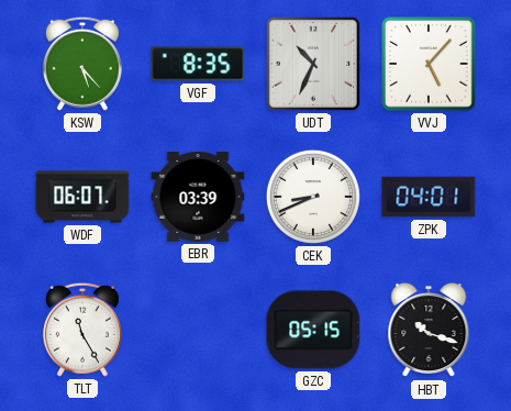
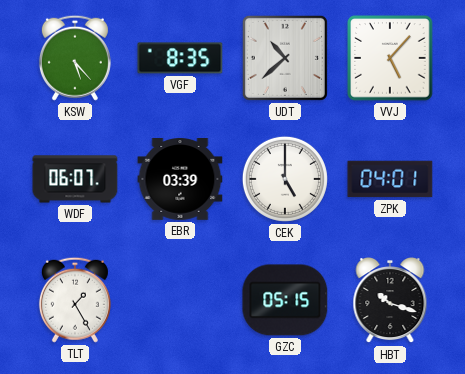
UDT: 10:34 -> 10:38
CEK: 8:41 -> 5:00
TLT: 11:25 -> 1:25
